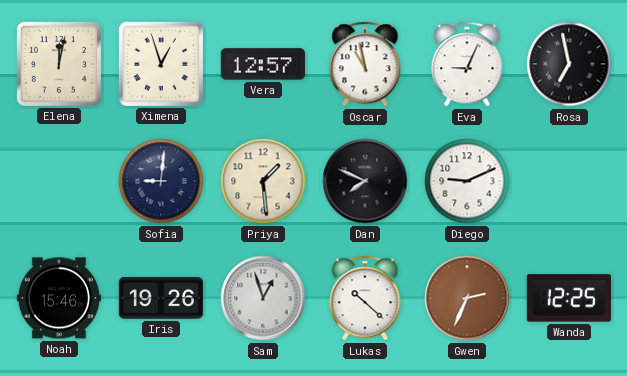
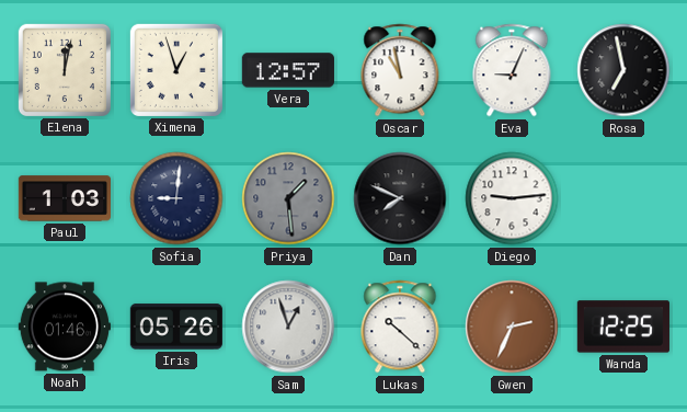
Paul: none -> 1:03
Priya dial: cream -> grey
Diego: 9:11 -> 9:14
Noah: 15:46 -> 01:46
Iris: 19:26 -> 05:26
